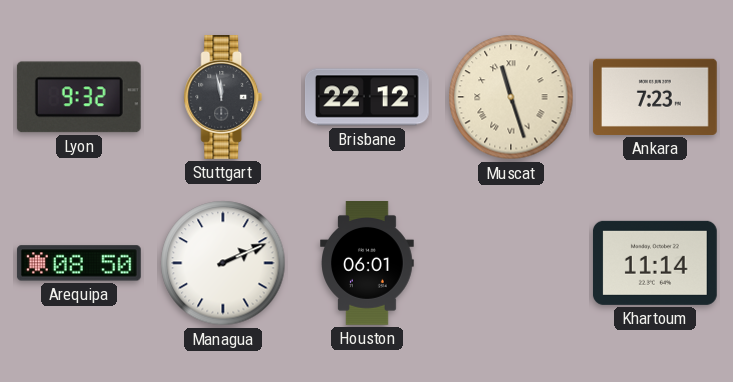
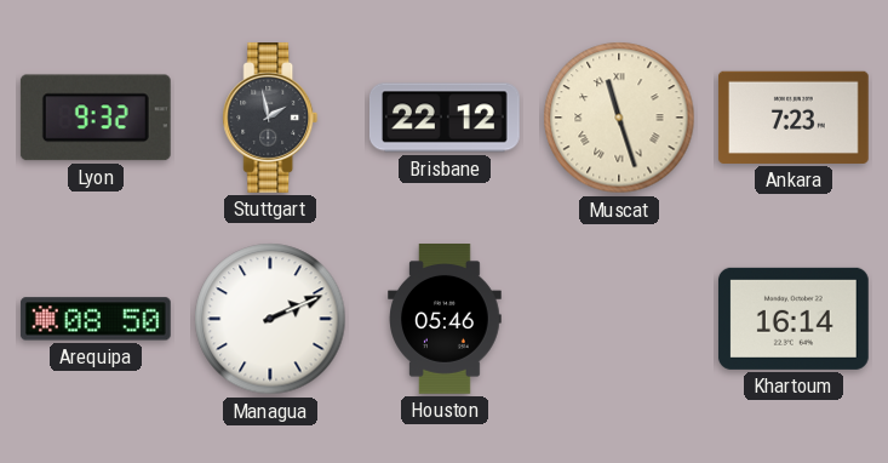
Stuttgart: 11:58 -> 1:58
Houston: 06:01 -> 05:46
Khartoum: 11:14 -> 16:14
